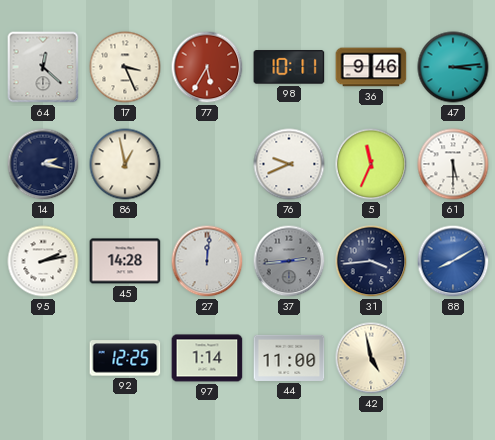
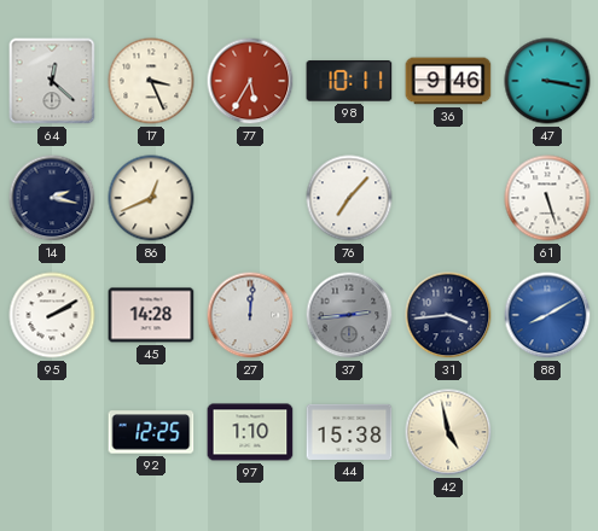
47: 3:14 -> 3:17
86: 12:58 -> 12:41
76: 9:41 -> 7:07
5: 11:34 -> none
61: 5:30 -> 5:27
95: 2:13 -> 2:10
97: 1:14 -> 1:10
44: 11:00 -> 15:38
